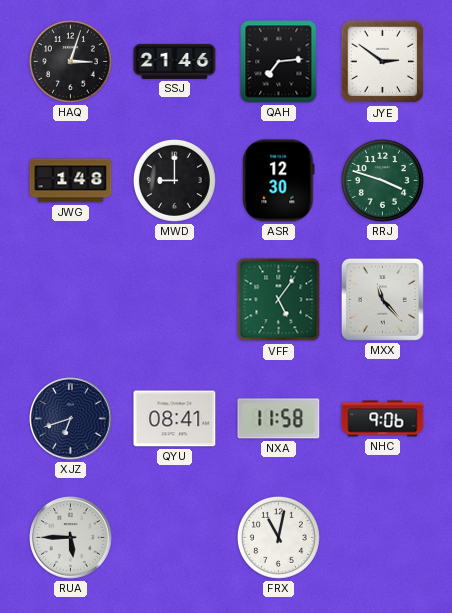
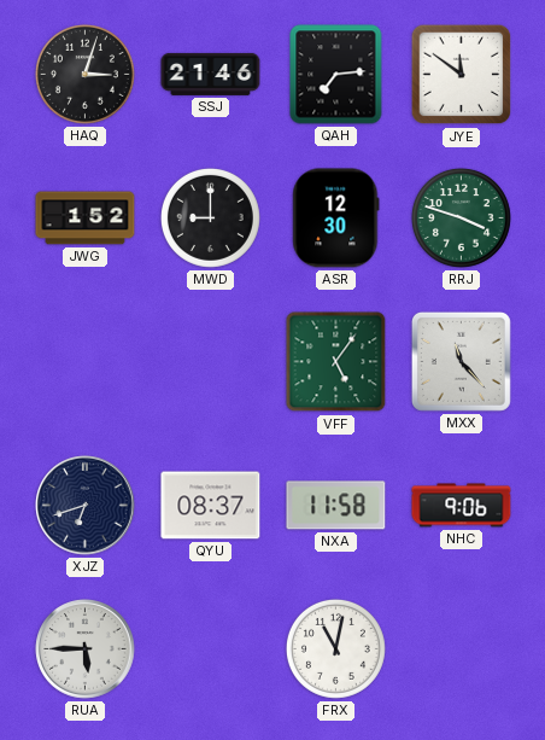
JYE: 2:51 -> 11:51
JWG: 1:48 -> 1:52
QYU: 08:41 -> 08:37
